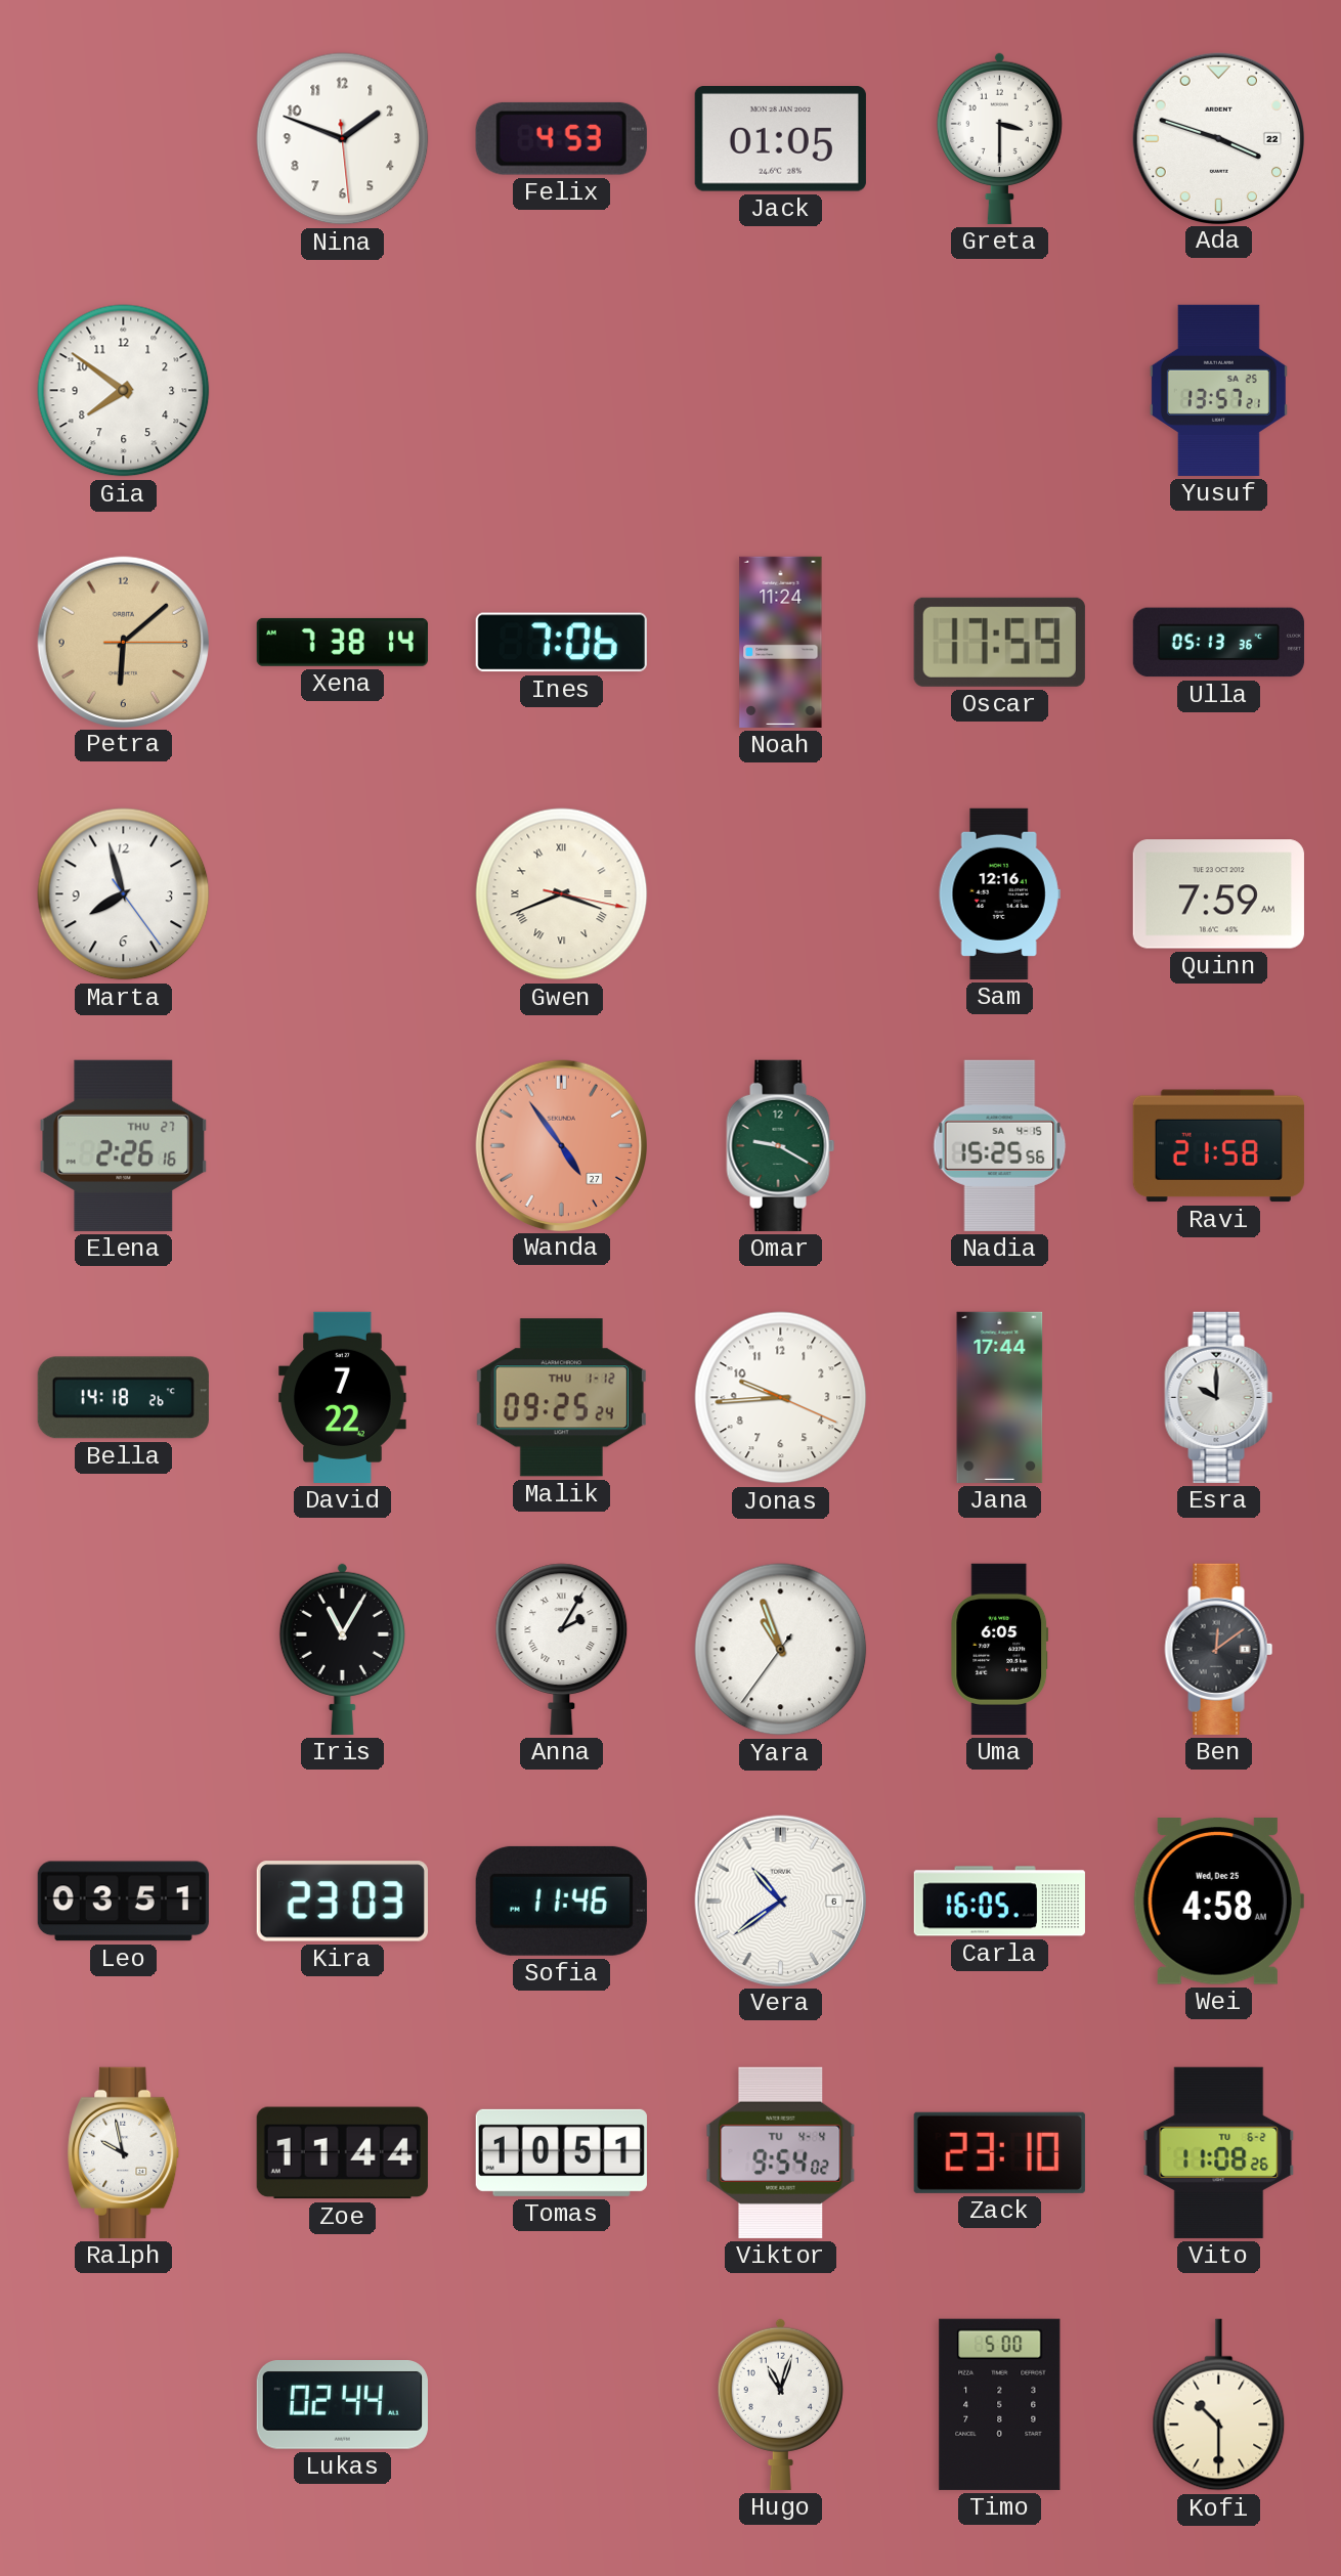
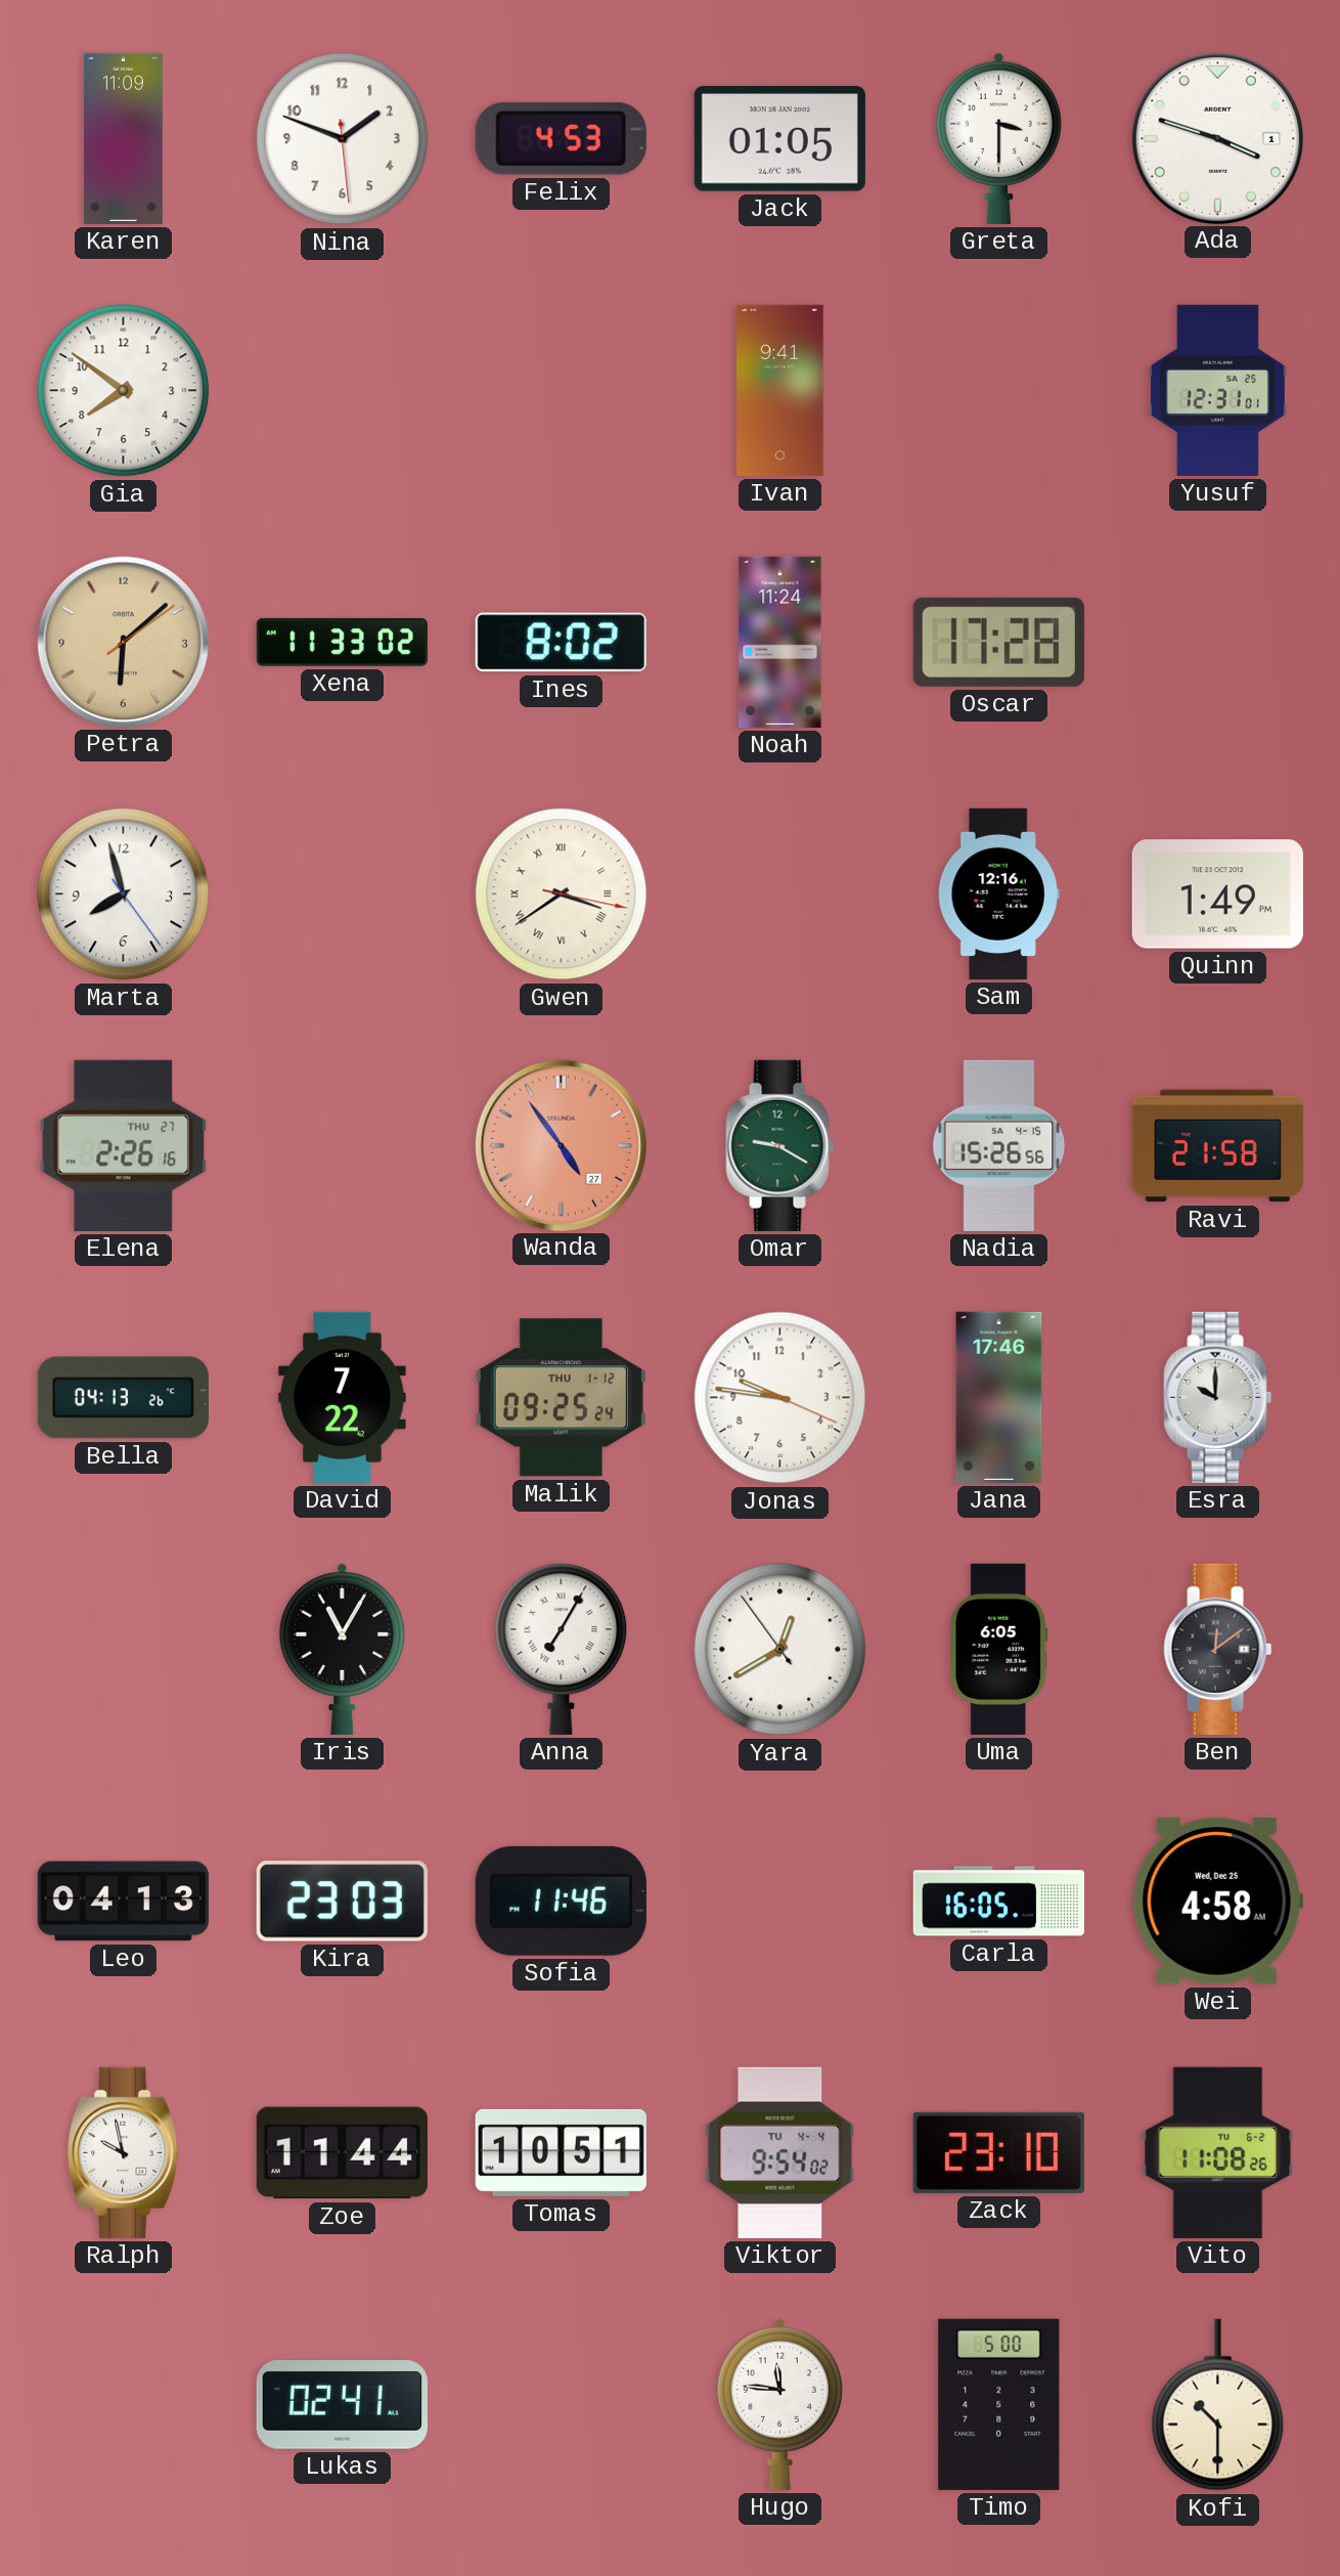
Karen: none -> 11:09
Ada date: 22 -> 1
Ivan: none -> 9:41
Yusuf: 13:57 -> 12:31
Petra: 6:08:15 -> 6:08:09
Xena: 7:38 -> 11:33
Ines: 7:06 -> 8:02
Oscar: 17:59 -> 17:28
Ulla: 05:13 -> none
Gwen: 3:41 -> 3:39
Quinn: 7:59 -> 1:49
Nadia: 15:25 -> 15:26
Bella: 14:18 -> 04:13
Jonas: 9:44 -> 9:46
Jana: 17:44 -> 17:46
Anna: 2:05 -> 7:05
Yara: 10:56 -> 12:39
Leo: 03:51 -> 04:13
Vera: 10:39 -> none
Lukas: 02:44 -> 02:41
Hugo: 11:03 -> 11:46
